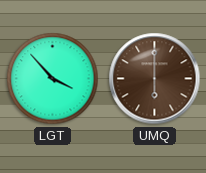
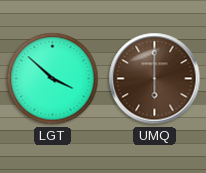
LGT: 3:53 -> 3:52
